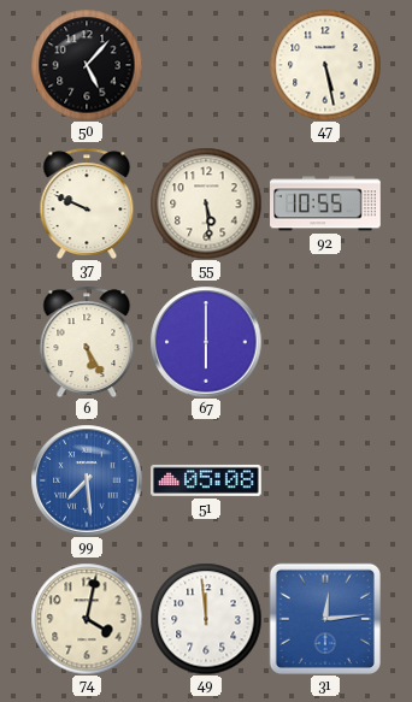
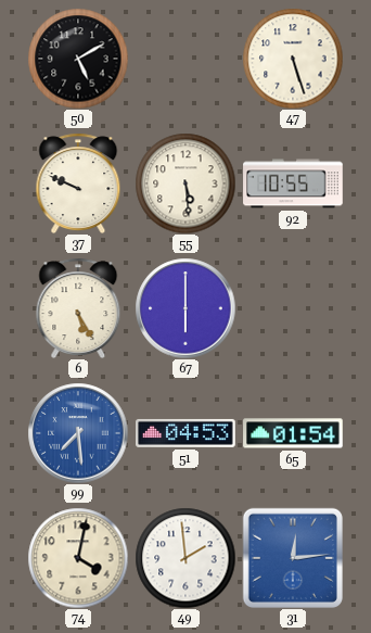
50: 5:07 -> 5:10
47: 5:28 -> 5:27
51: 05:08 -> 04:53
65: none -> 01:54
49: 11:59 -> 1:59
